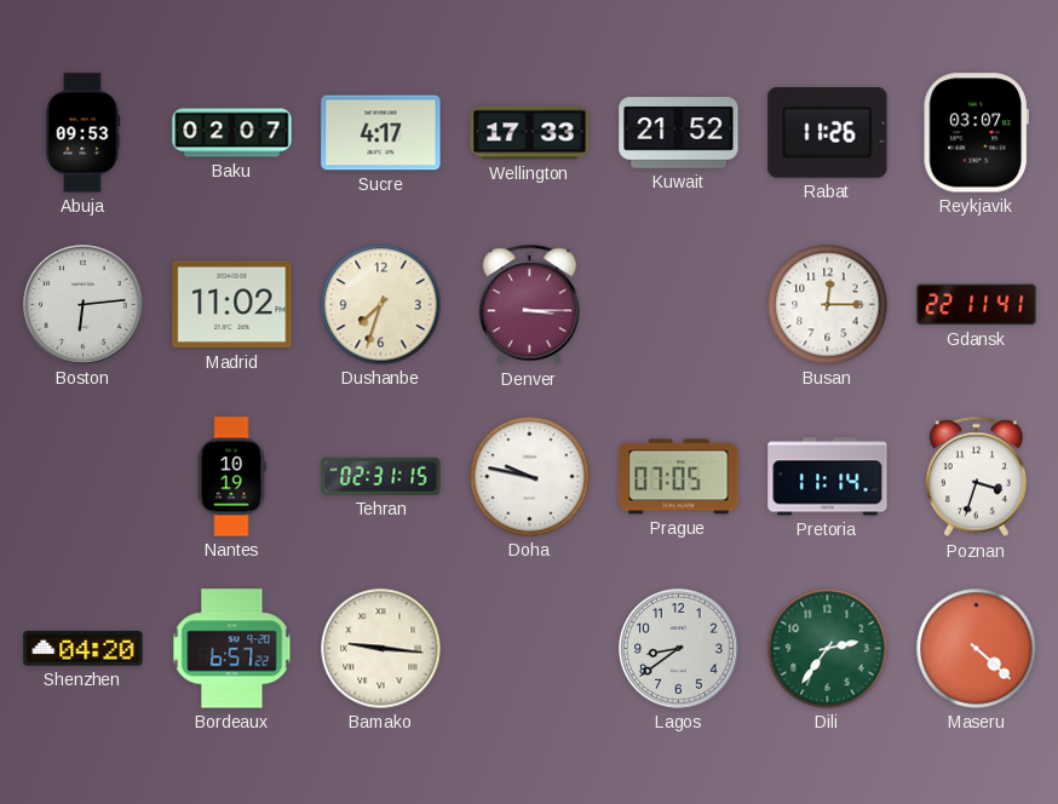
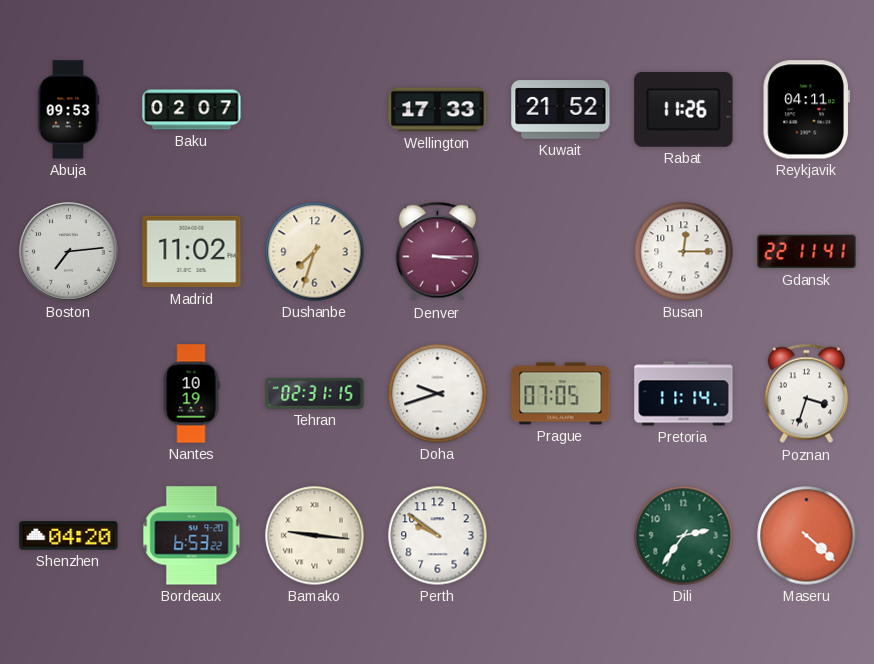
Sucre: 4:17 -> none
Reykjavik: 03:07 -> 04:11
Boston: 6:14 -> 7:14
Doha: 9:47 -> 9:42
Bordeaux: 6:57 -> 6:53
Perth: none -> 9:51
Lagos: 8:39 -> none
